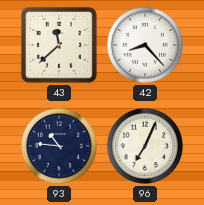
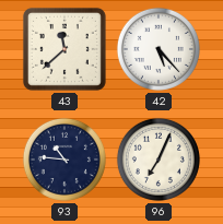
42: 8:23 -> 5:23
